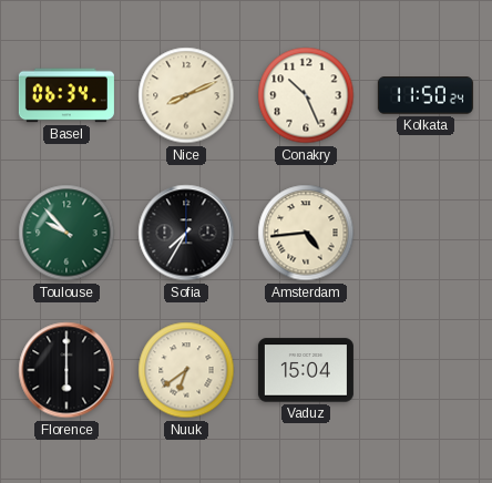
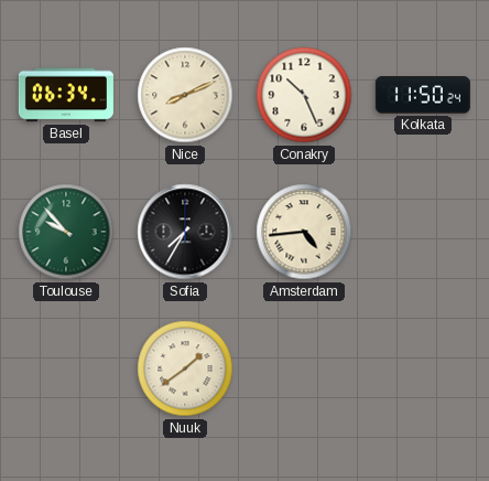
Florence: 6:00 -> none
Nuuk: 6:39 -> 1:39
Vaduz: 15:04 -> none
